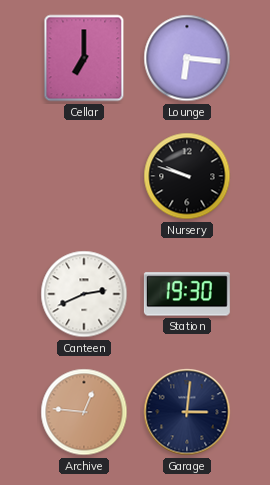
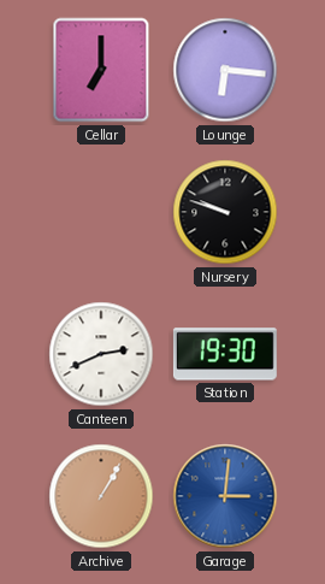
Archive: 12:46 -> 1:05
Garage dial: navy -> blue
